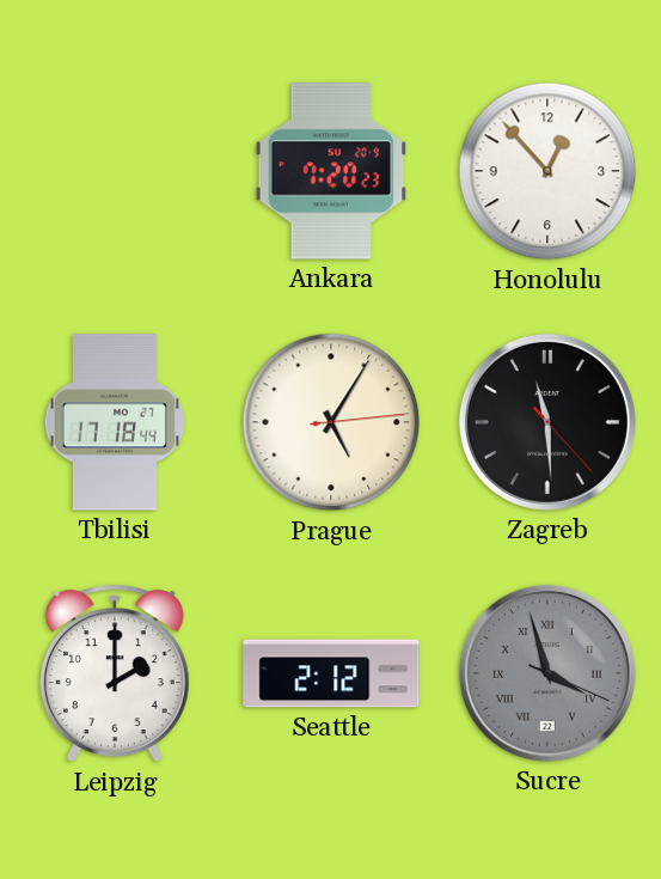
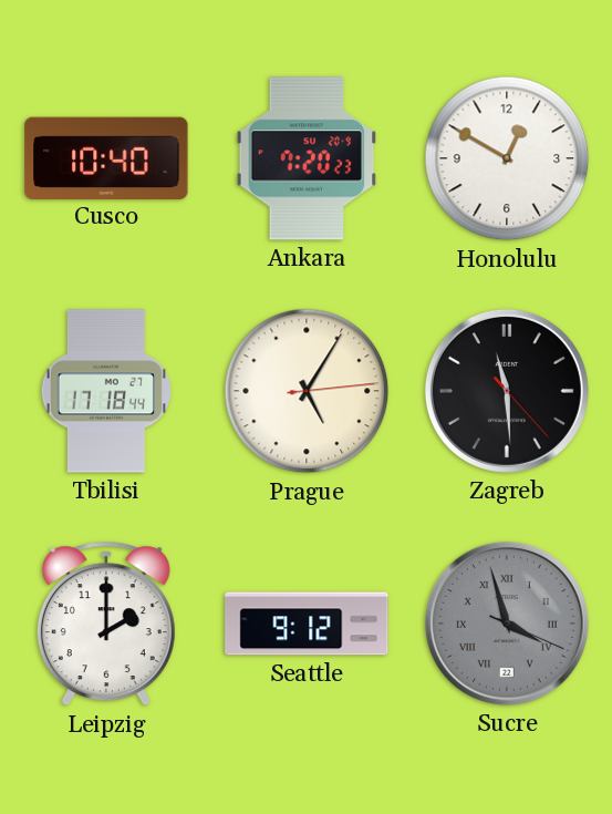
Cusco: none -> 10:40
Honolulu: 12:53 -> 12:50
Seattle: 2:12 -> 9:12
